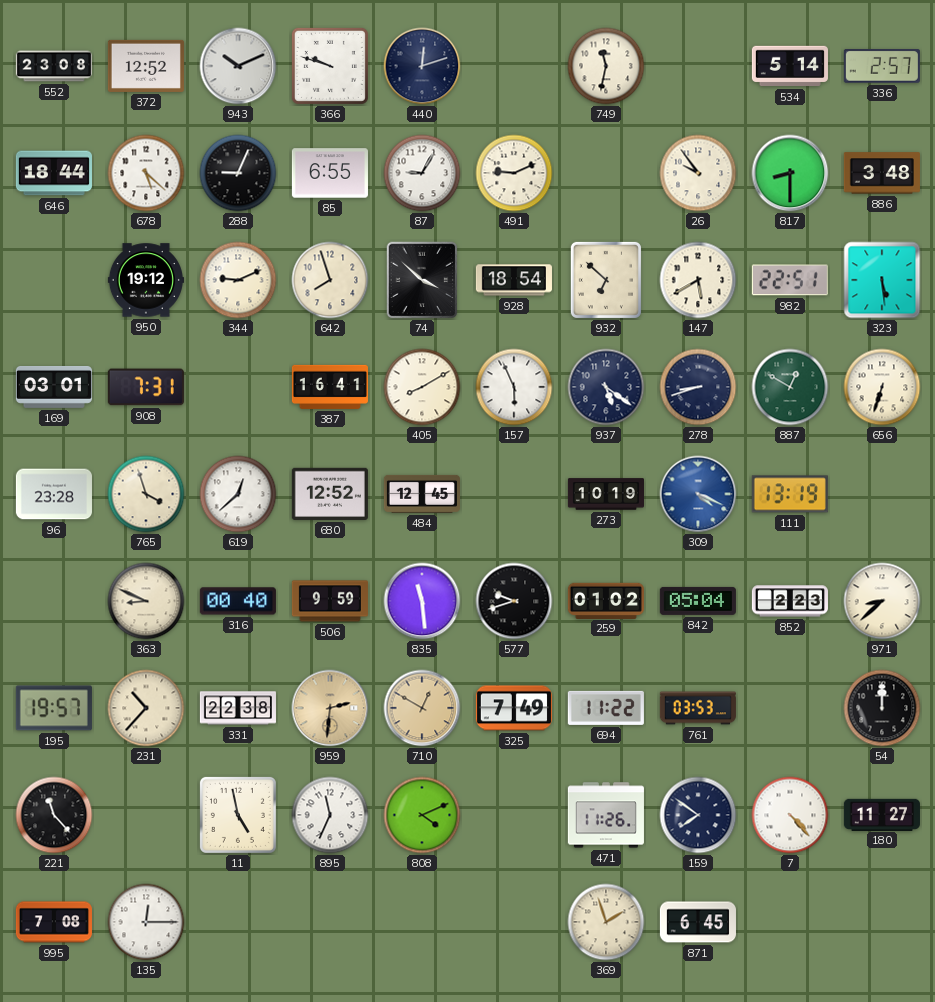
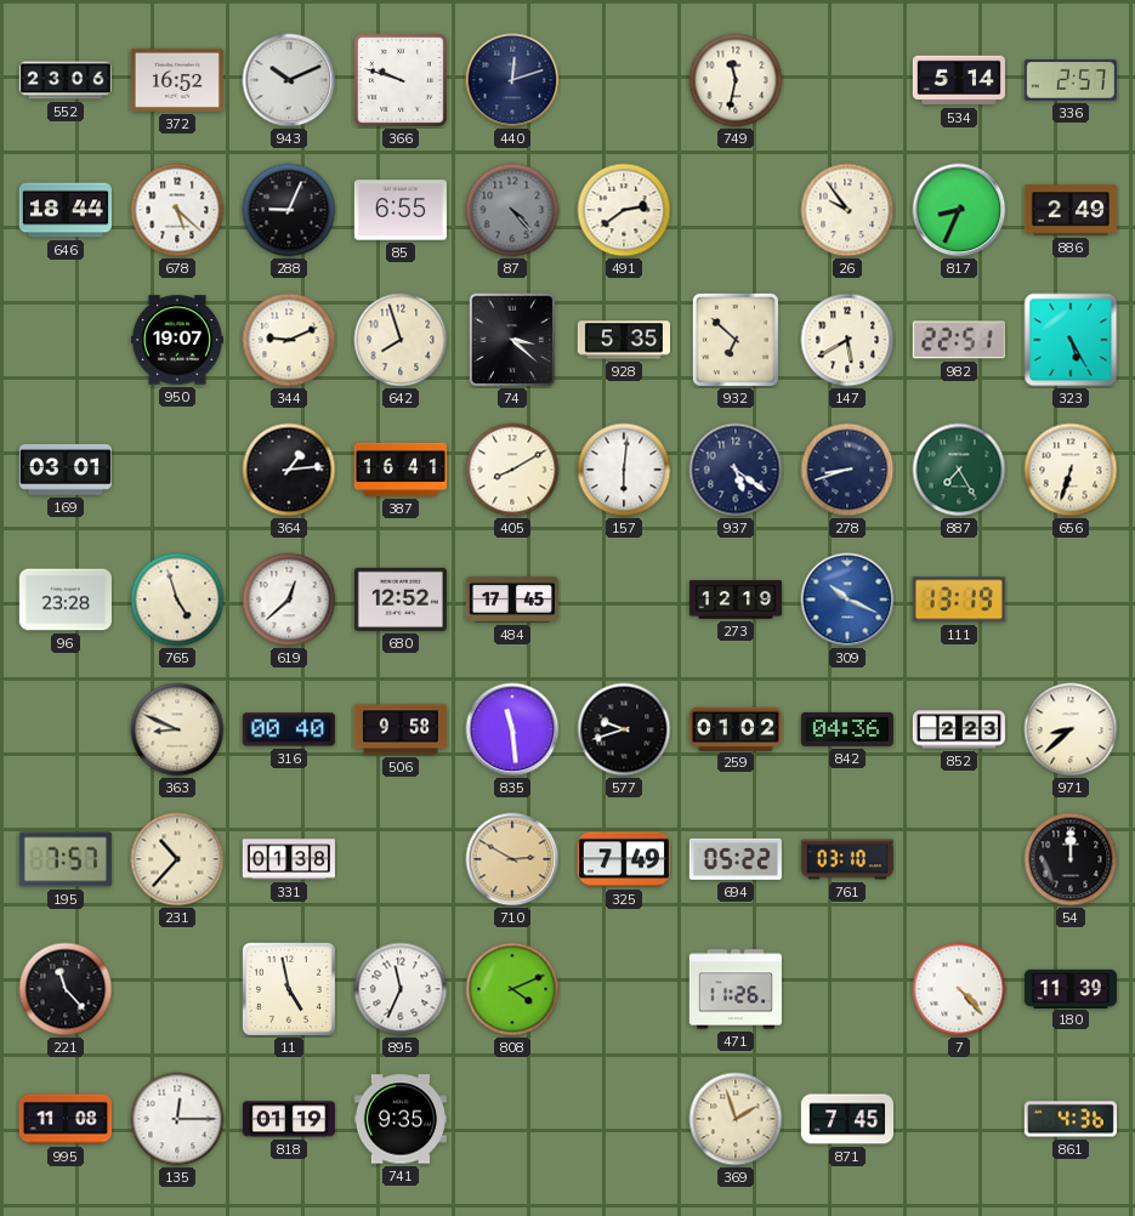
552: 23:08 -> 23:06
372: 12:52 -> 16:52
87: 9:05 -> 4:23
87 dial: white -> grey
491: 9:11 -> 2:39
817: 8:30 -> 8:34
886: 3:48 -> 2:49
950: 19:12 -> 19:07
74: 3:52 -> 3:22
928: 18:54 -> 5:35
323: 5:29 -> 5:25
908: 7:31 -> none
364: none -> 1:14
157: 5:56 -> 6:01
887: 12:50 -> 7:25
765: 3:57 -> 4:57
484: 12:45 -> 17:45
273: 10:19 -> 12:19
309: 4:19 -> 10:19
506: 9:59 -> 9:58
842: 05:04 -> 04:36
195: 19:57 -> 7:57
331: 22:38 -> 01:38
959: 2:31 -> none
710: 12:50 -> 2:50
694: 11:22 -> 05:22
761: 03:53 -> 03:10
159: 7:51 -> none
180: 11:27 -> 11:39
995: 7:08 -> 11:08
818: none -> 01:19
741: none -> 9:35
871: 6:45 -> 7:45
861: none -> 4:36
